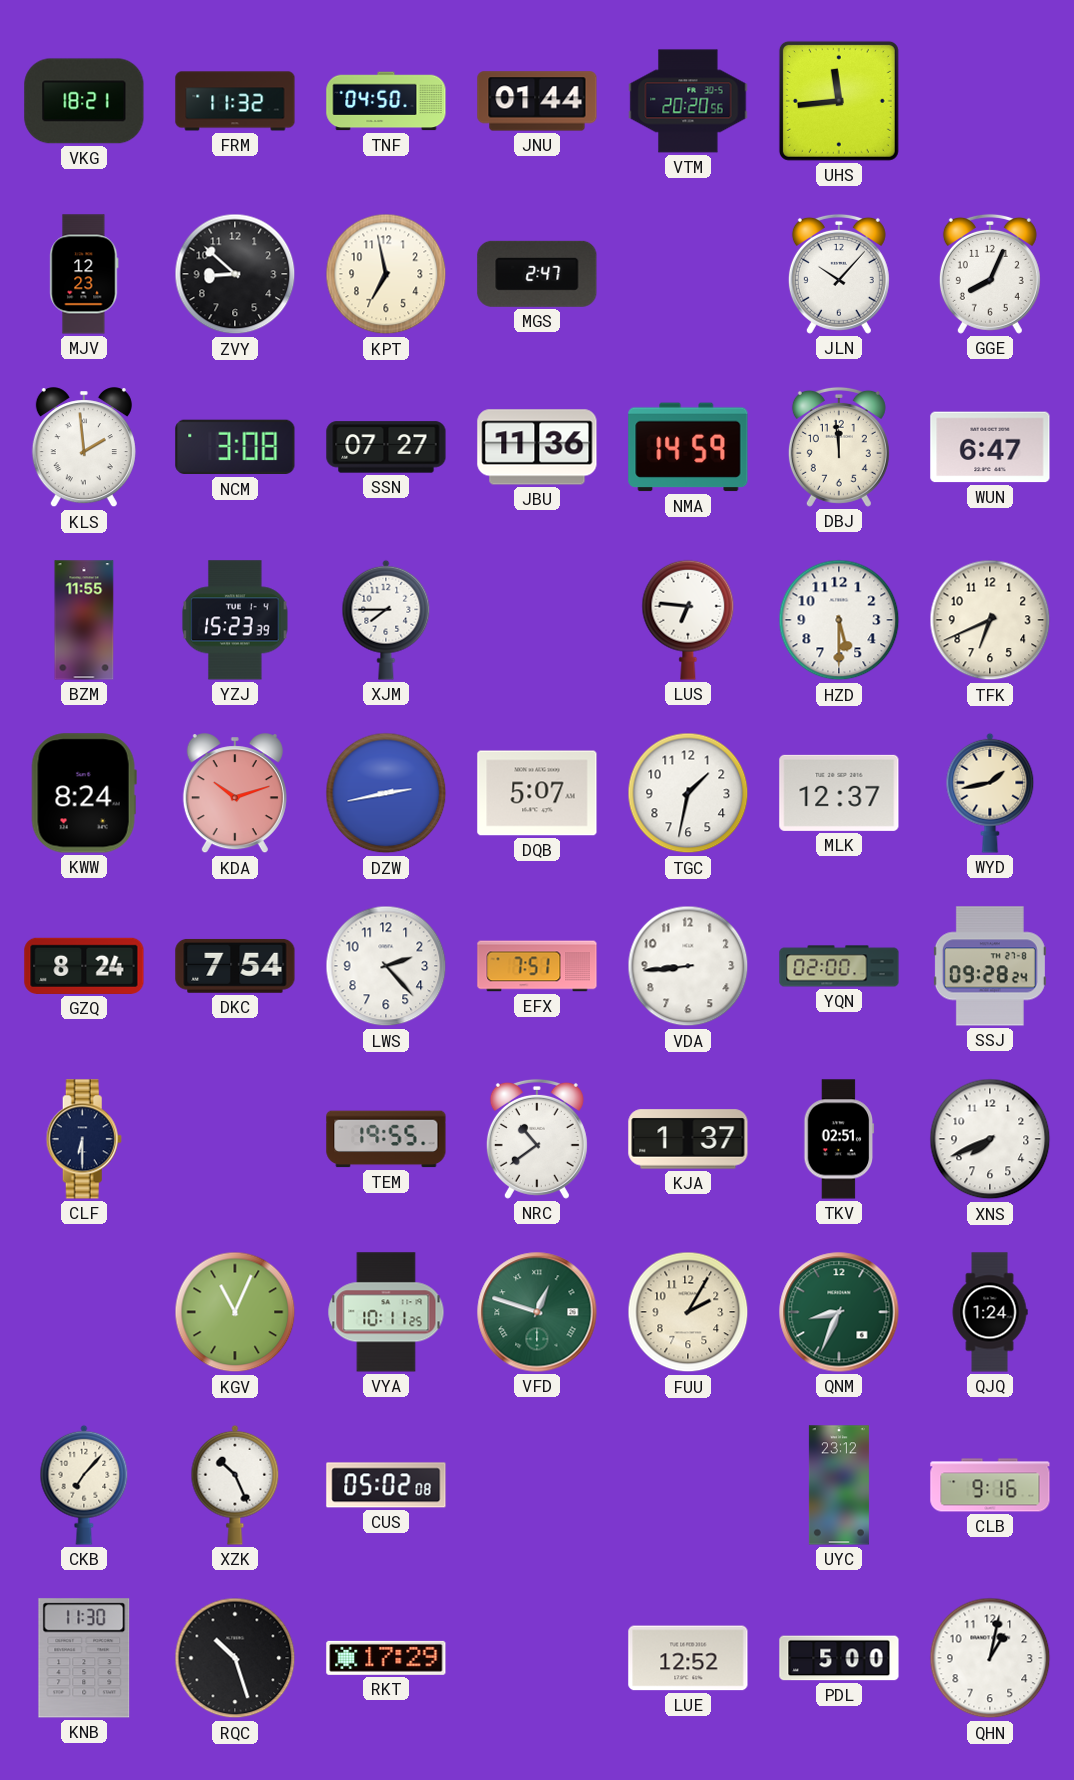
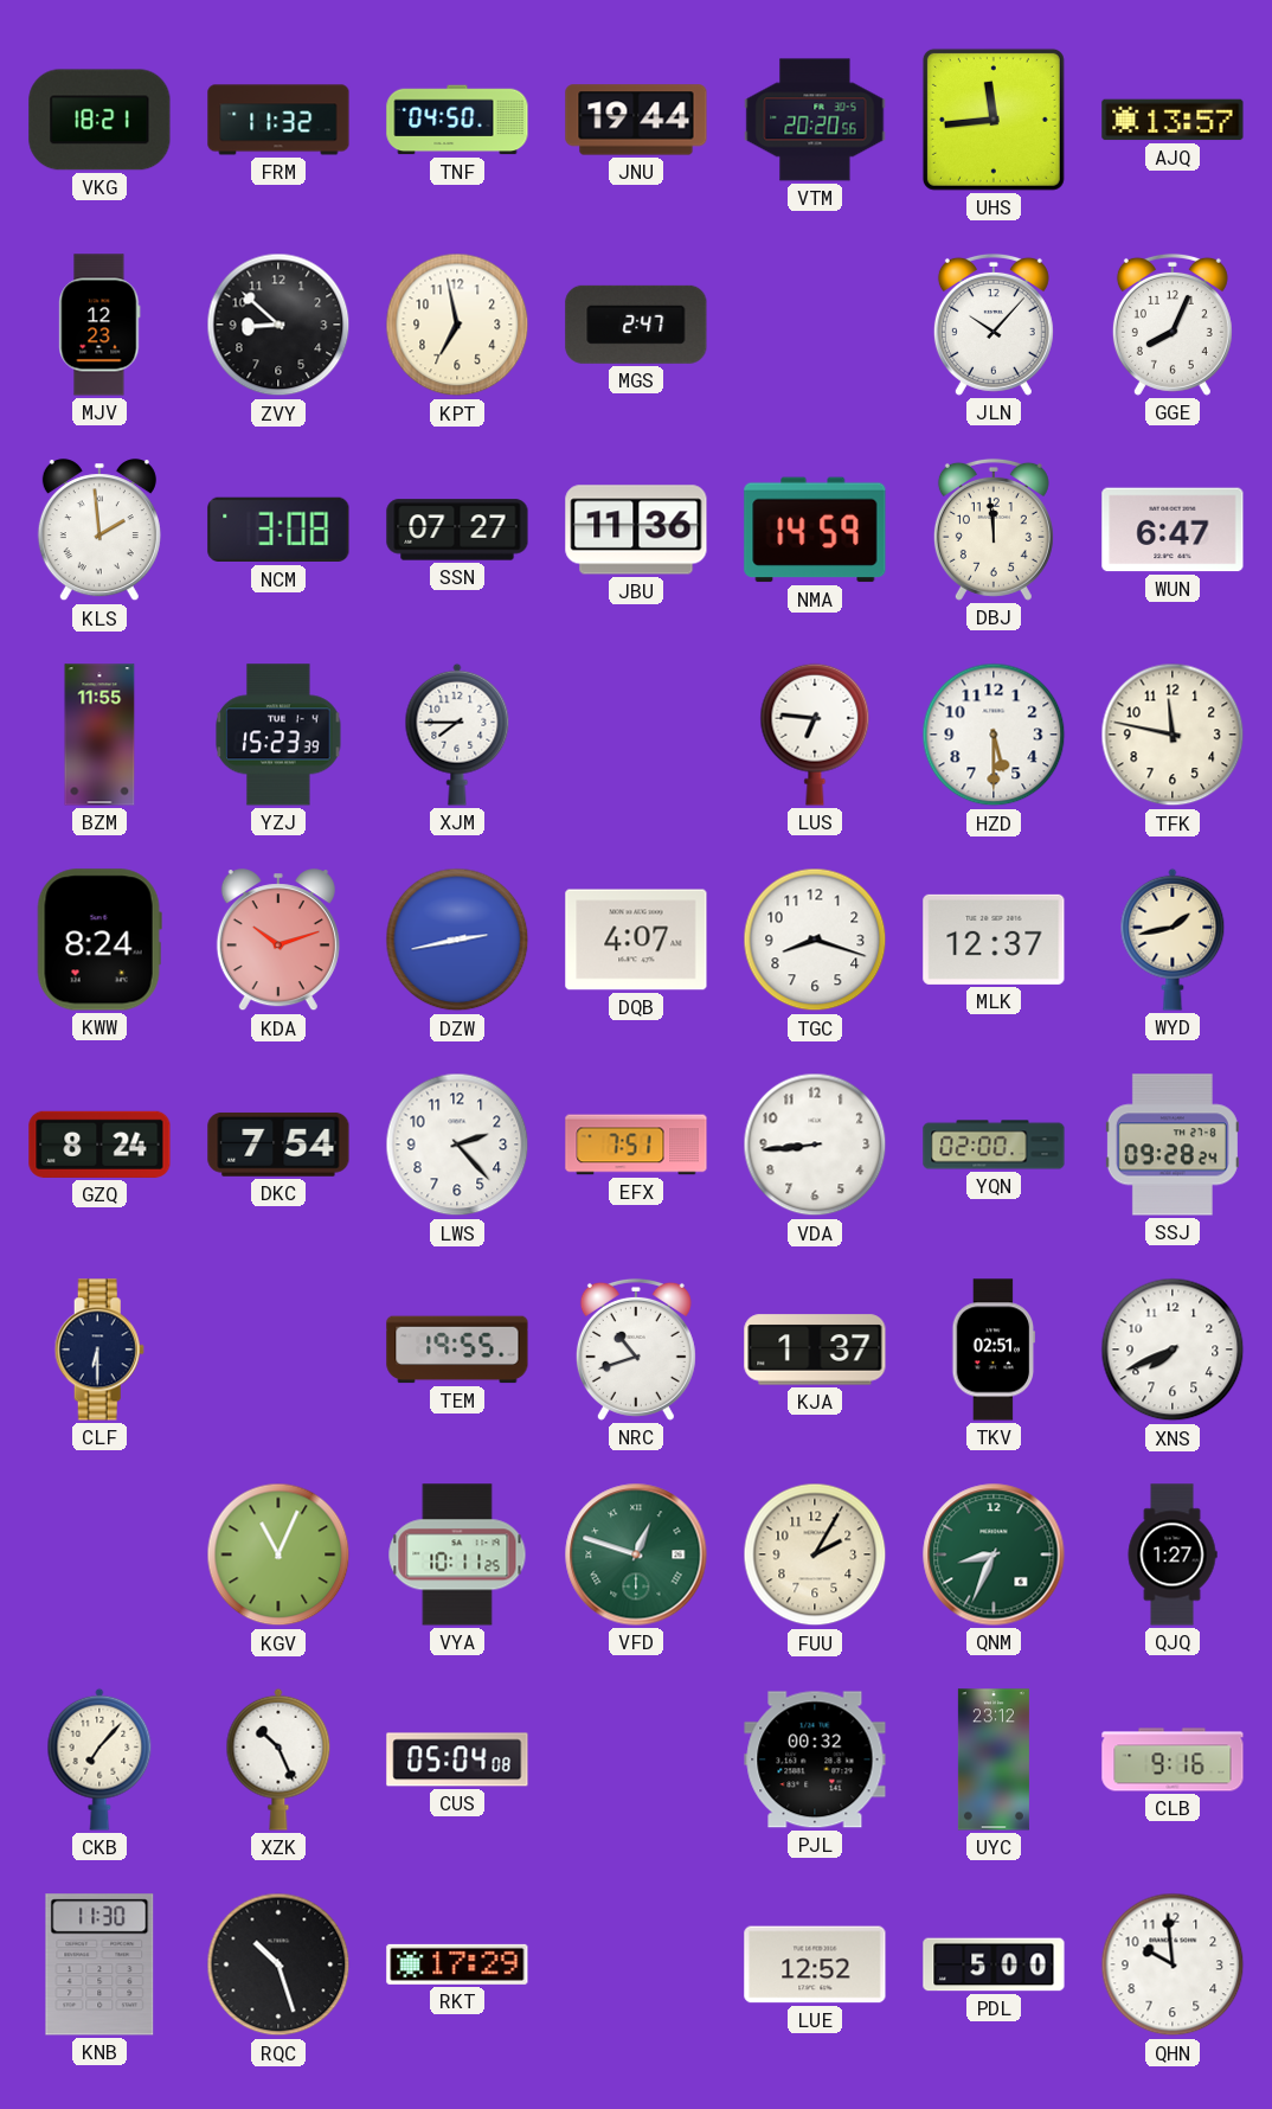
JNU: 01:44 -> 19:44
AJQ: none -> 13:57
TFK: 6:41 -> 11:47
DQB: 5:07 -> 4:07
TGC: 1:32 -> 8:18
NRC: 10:39 -> 10:42
QJQ: 1:24 -> 1:27
CUS: 05:02 -> 05:04
PJL: none -> 00:32
QHN: 1:02 -> 9:59
